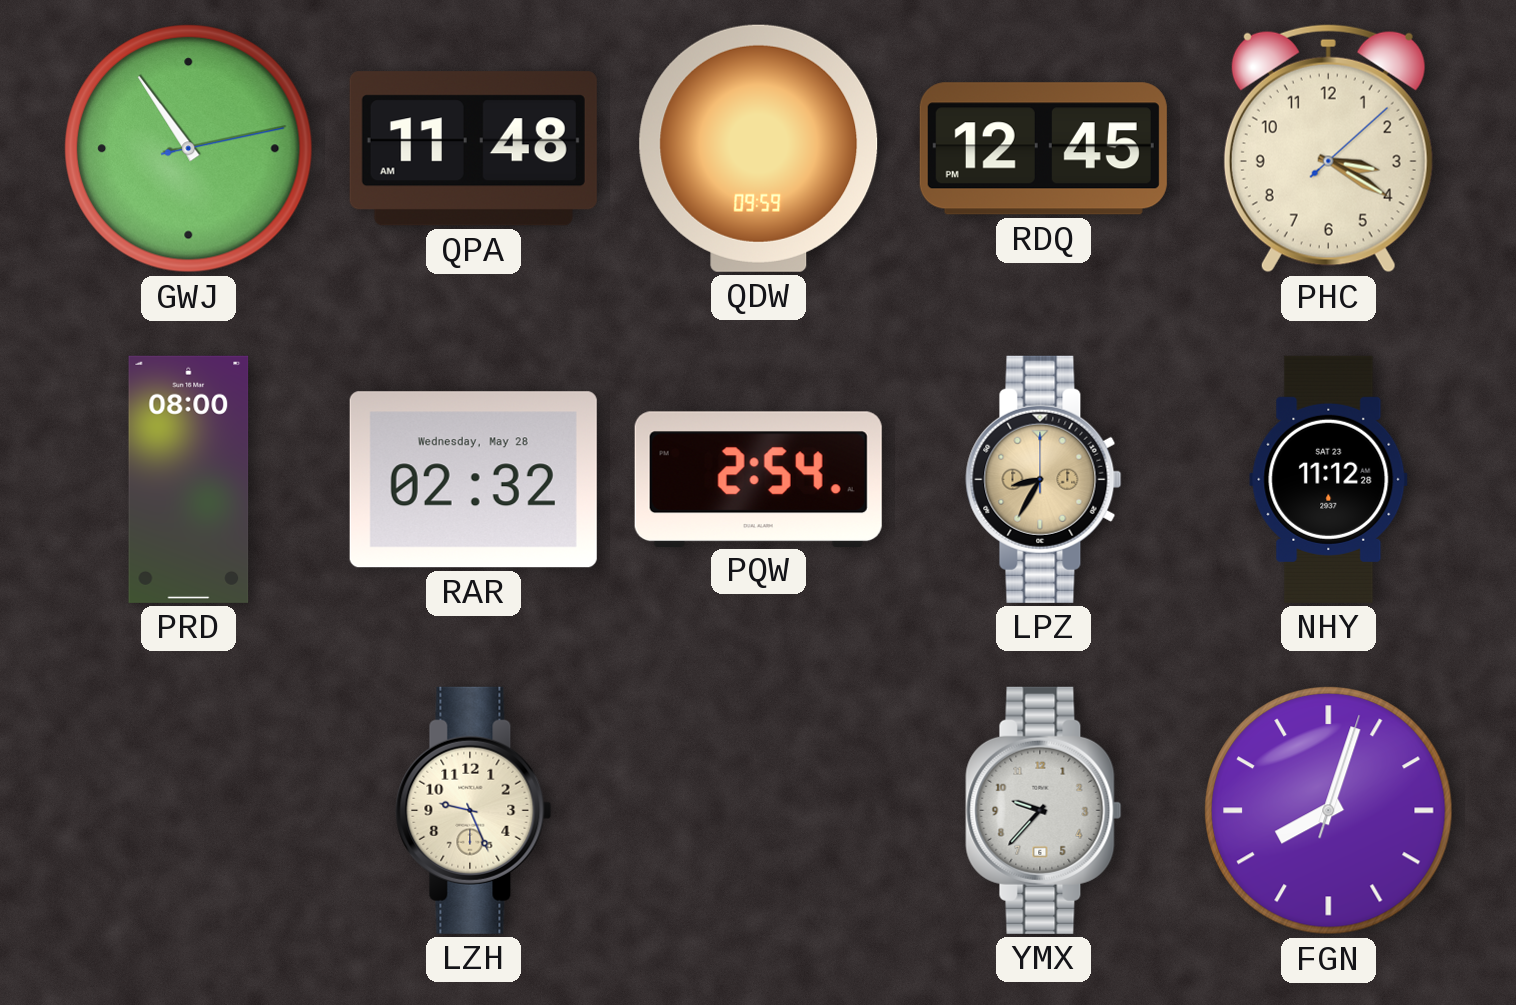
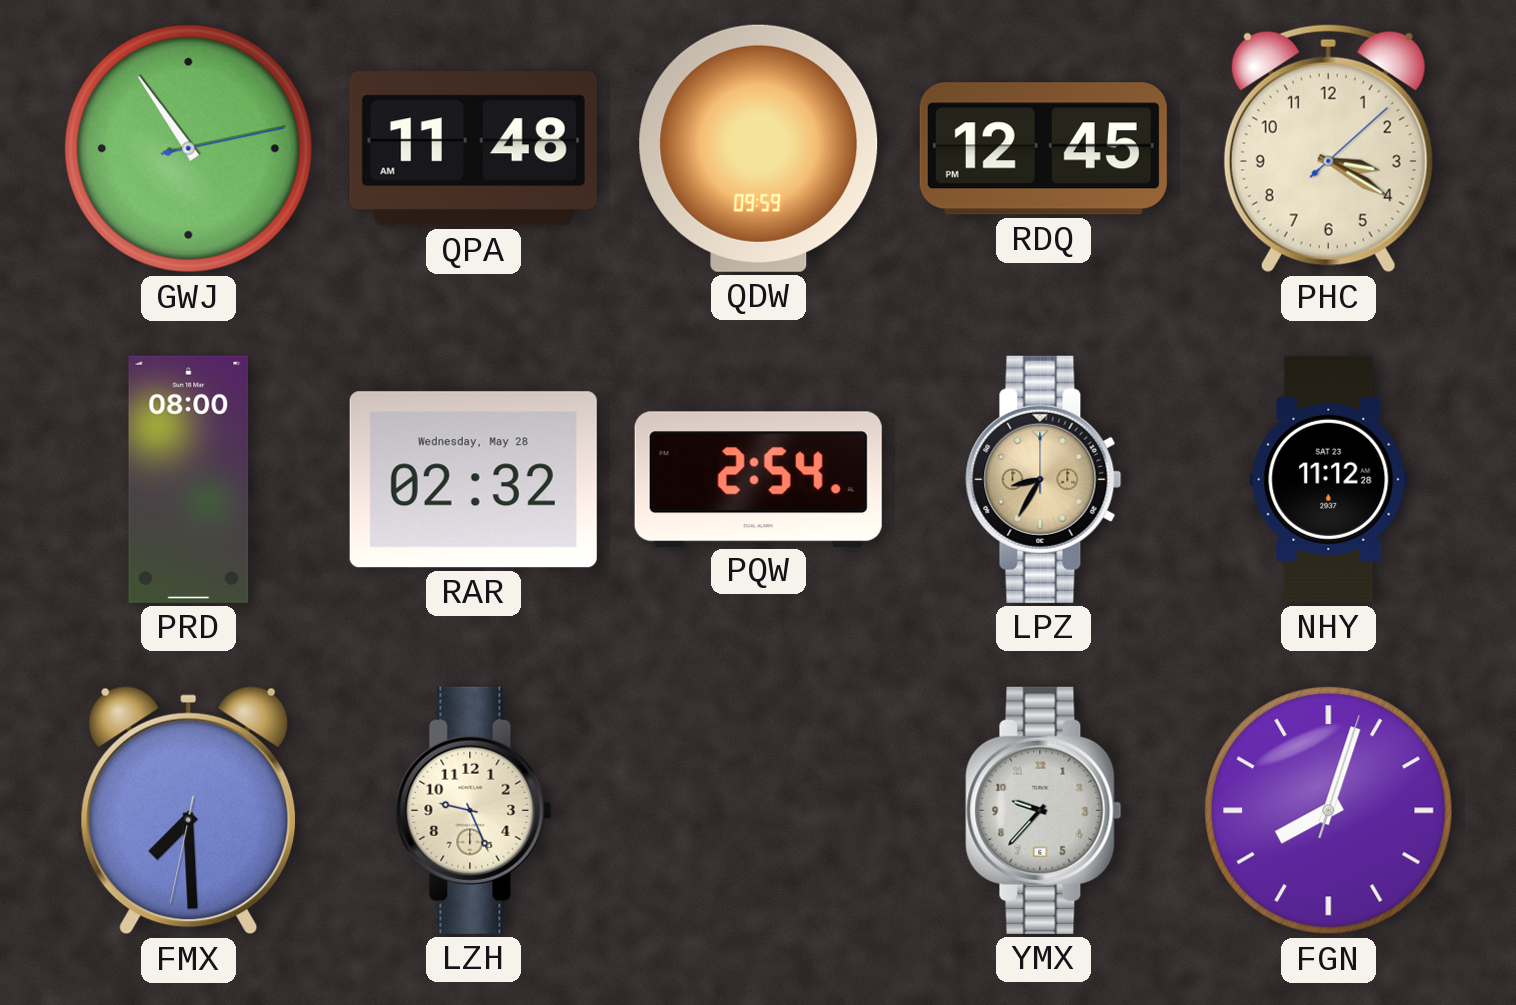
FMX: none -> 7:29
